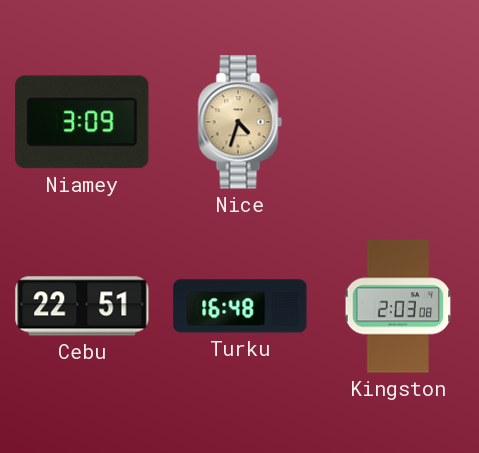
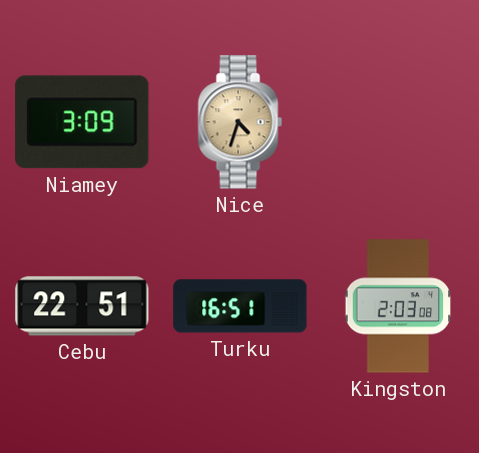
Turku: 16:48 -> 16:51
